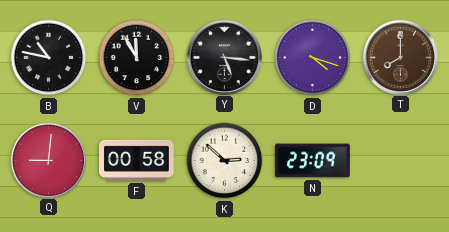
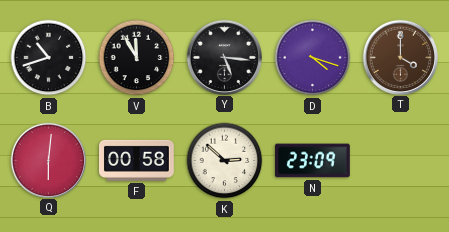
B: 10:47 -> 10:42
T: 8:00 -> 4:00
Q: 9:01 -> 6:01
